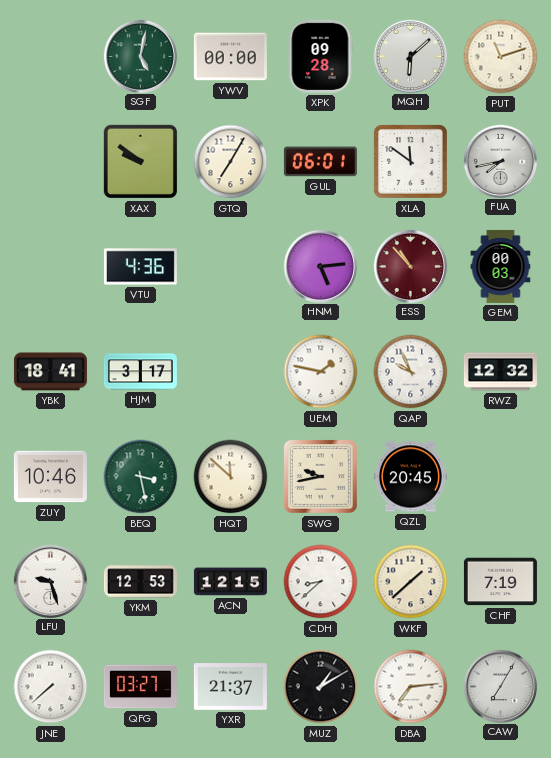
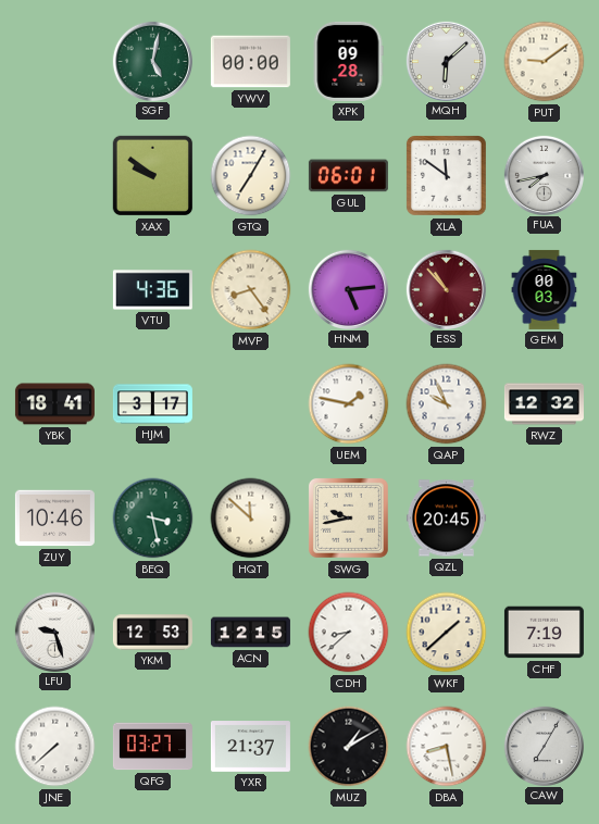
PUT: 11:12 -> 9:09
MVP: none -> 8:24
DBA: 7:14 -> 8:28
